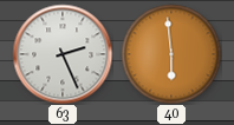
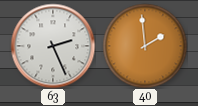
40: 5:59 -> 1:59
